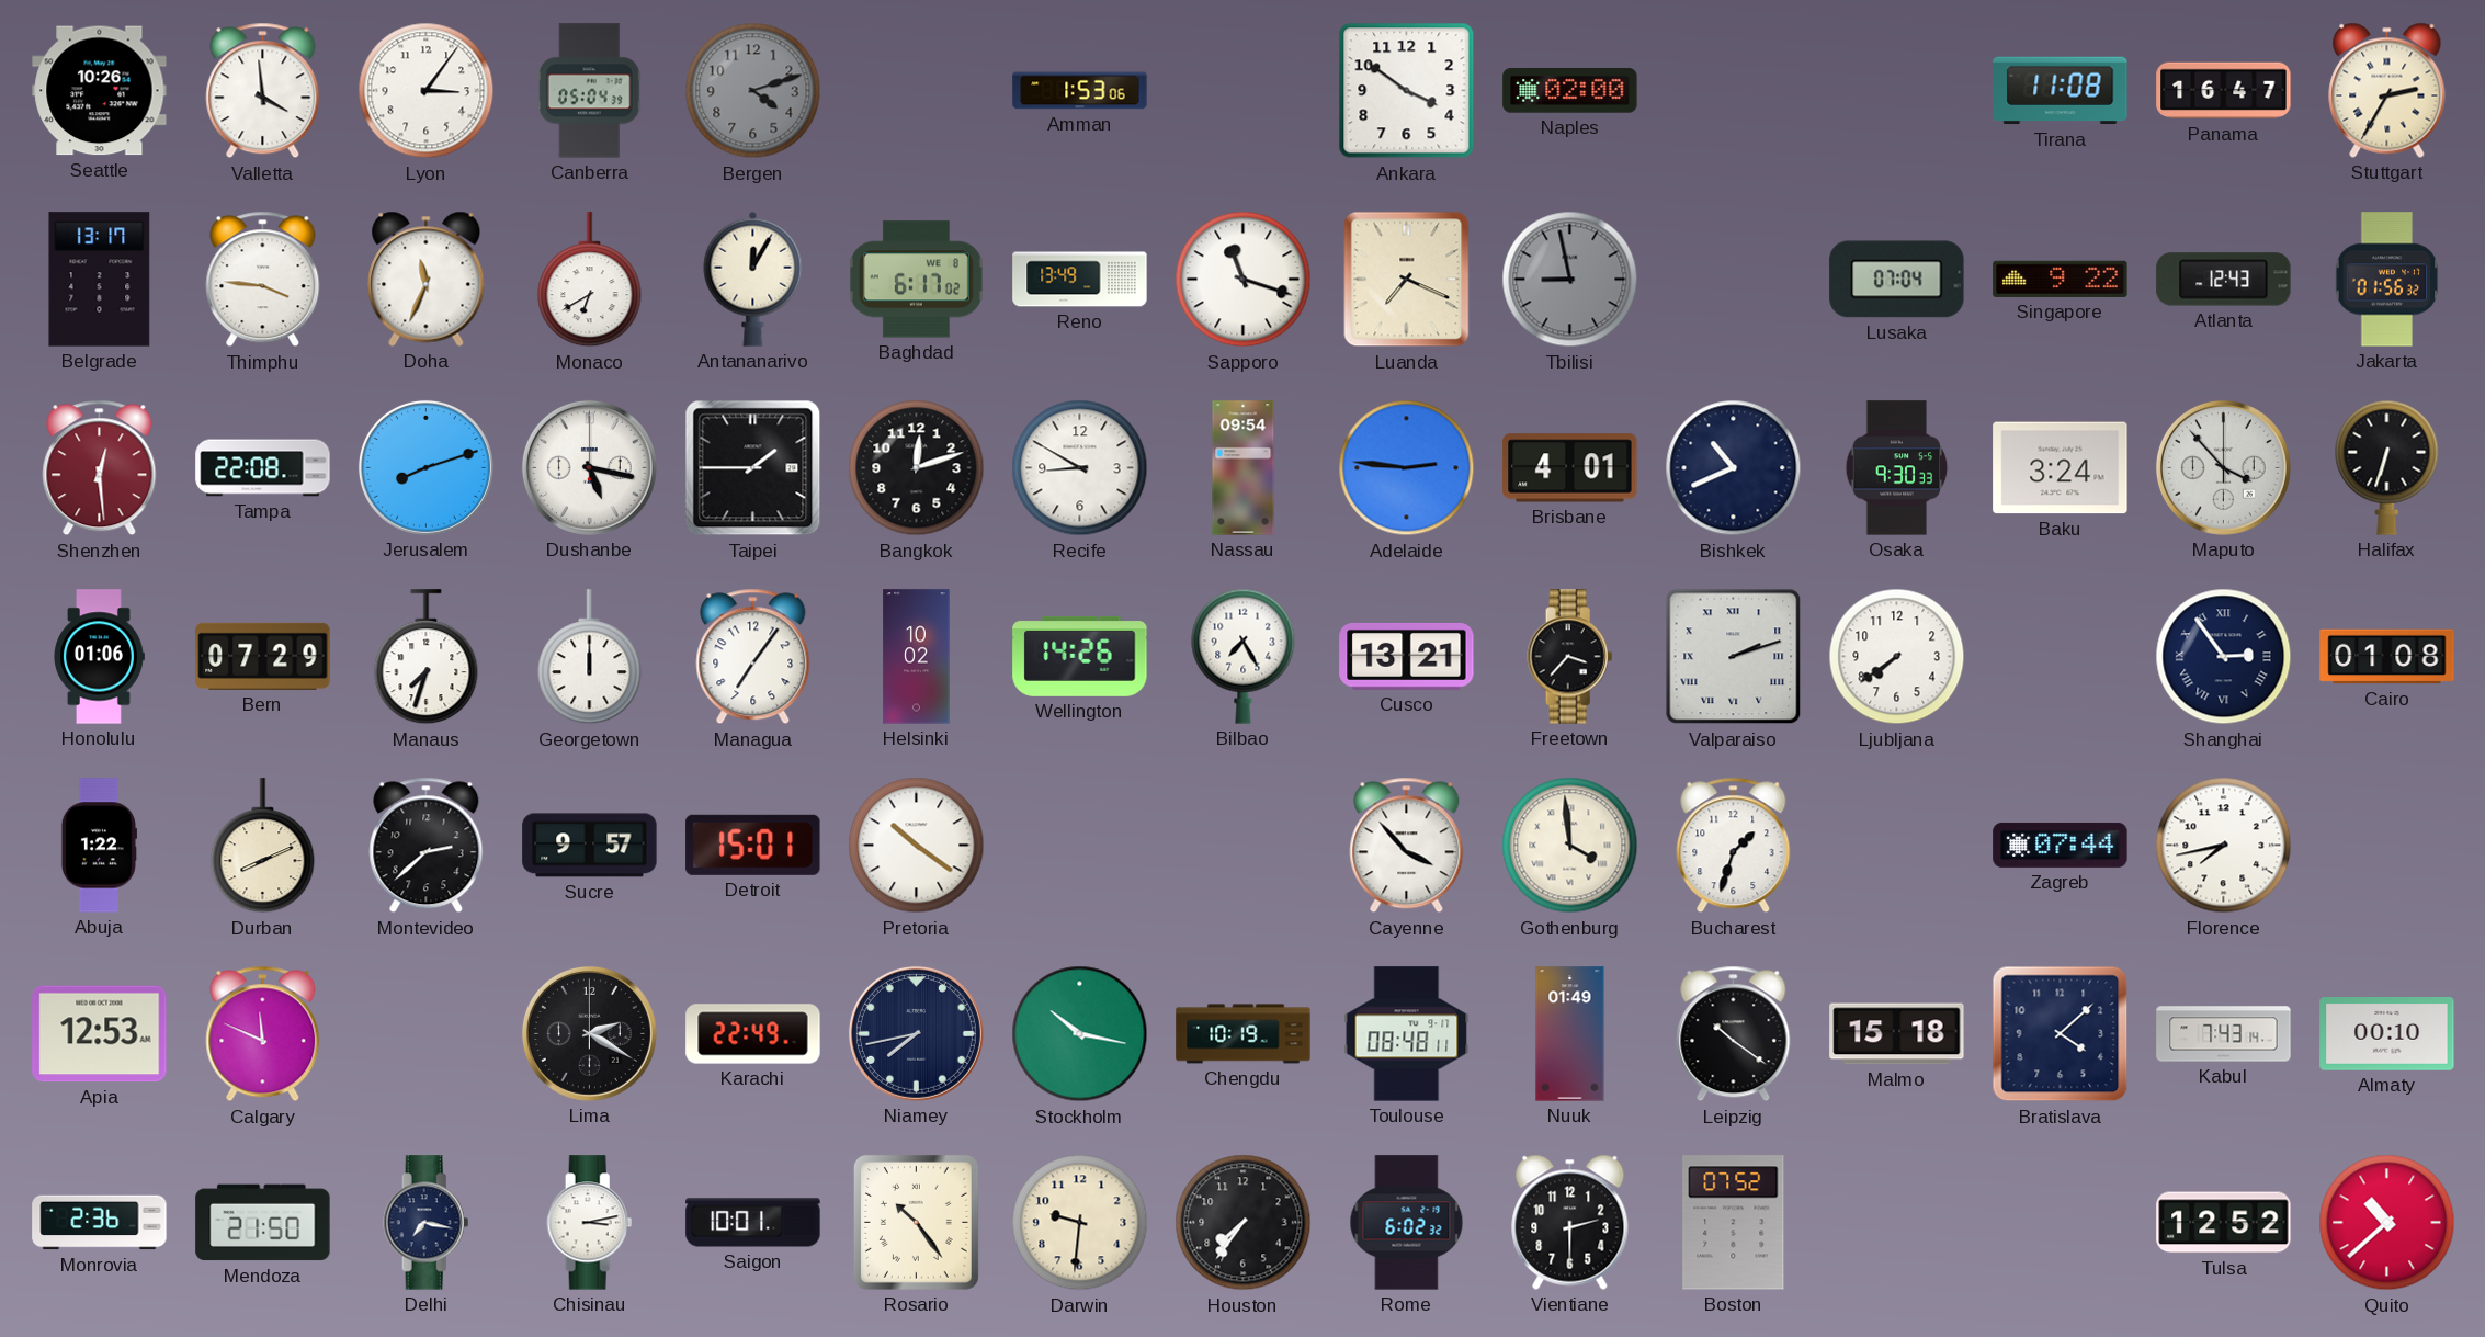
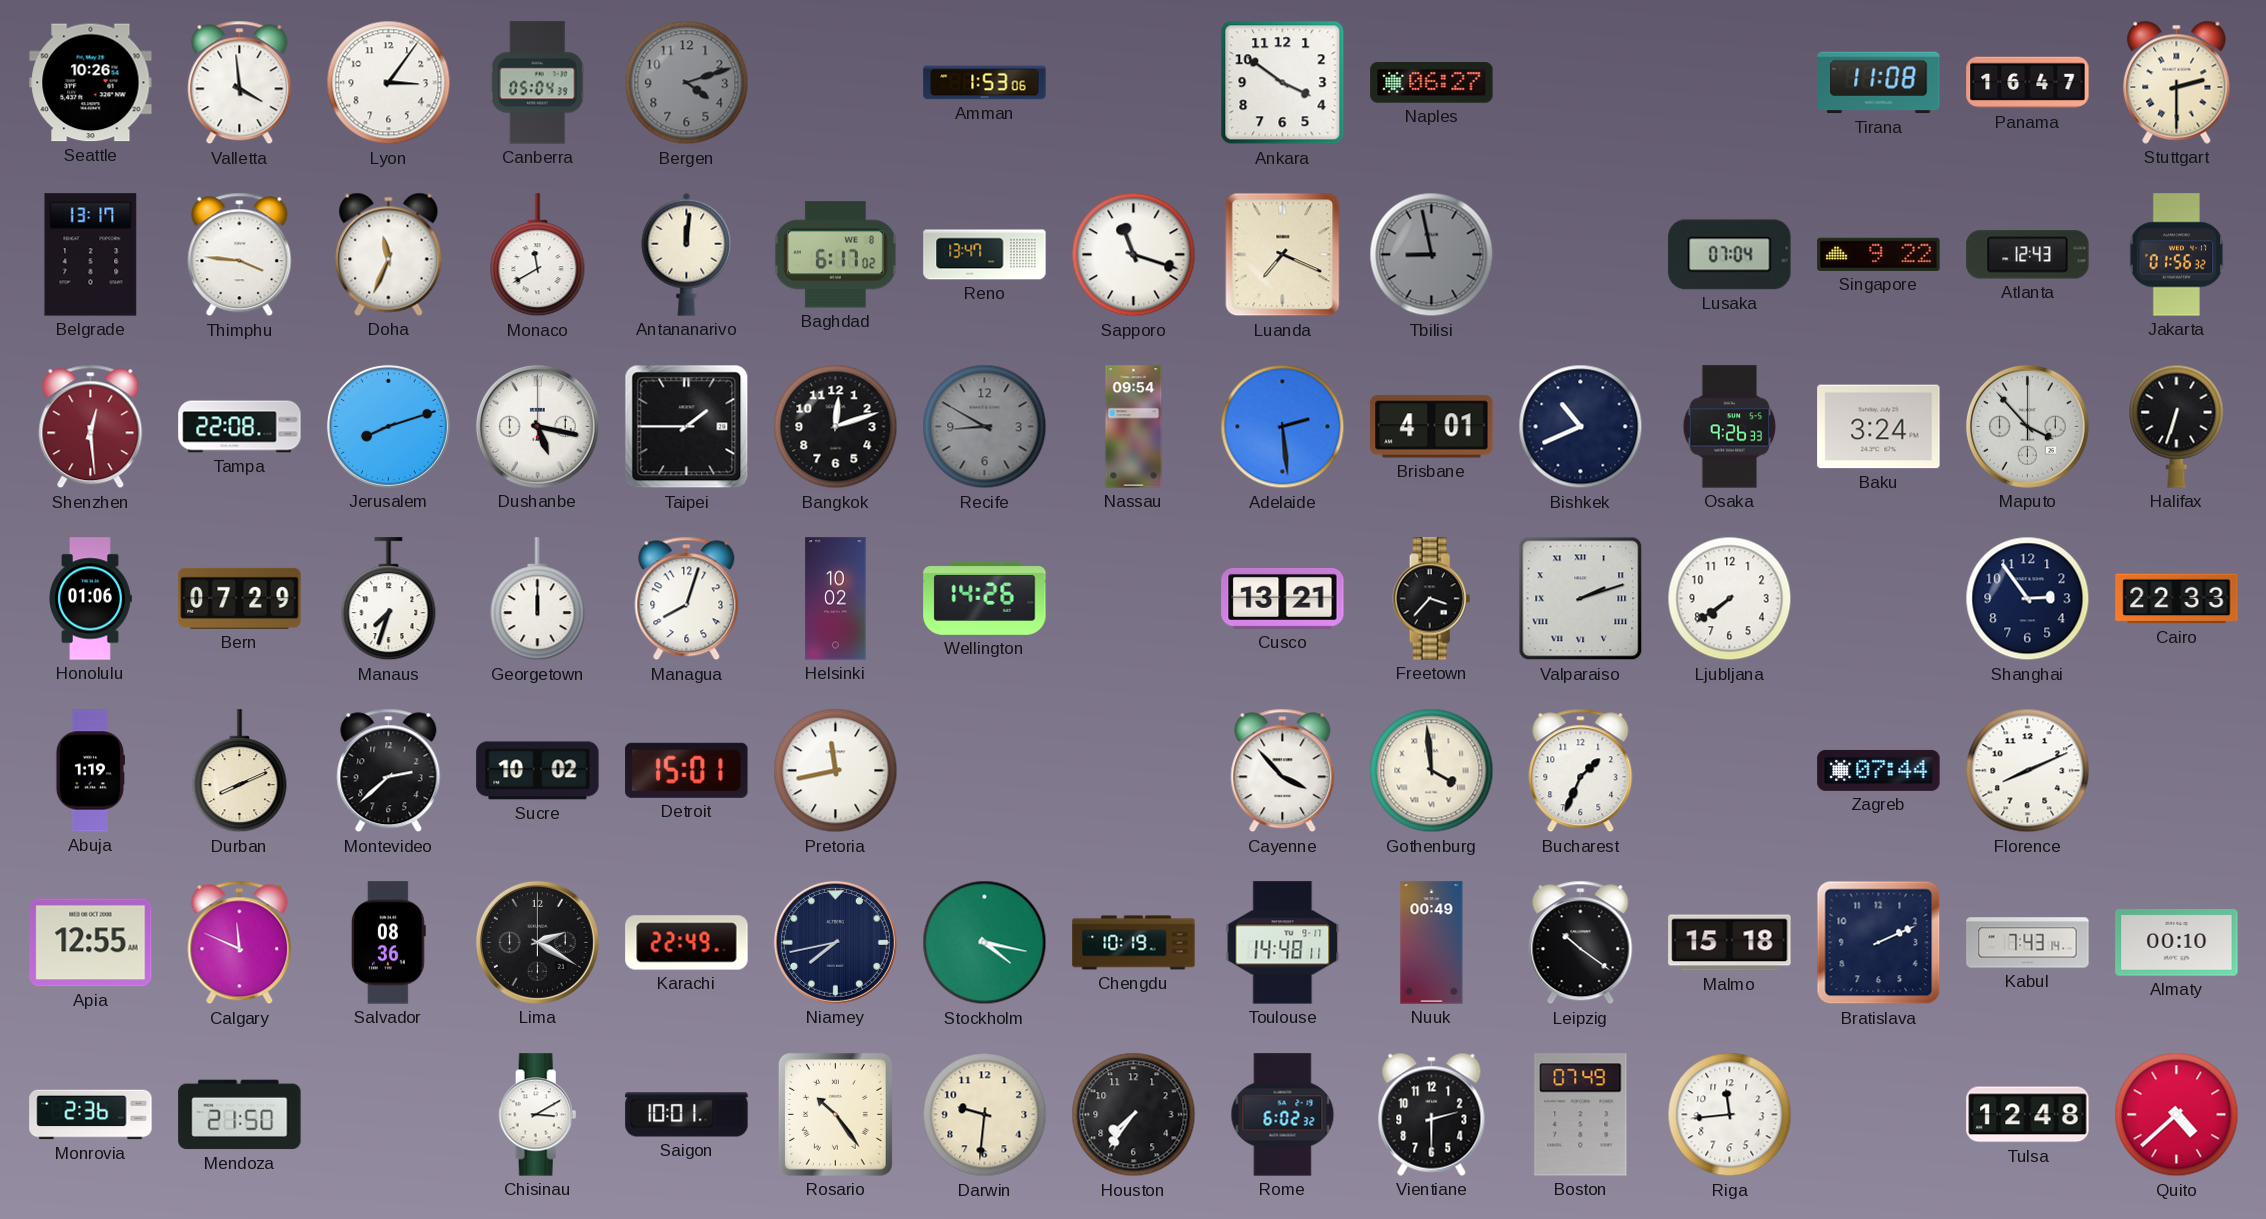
Naples: 02:00 -> 06:27
Stuttgart: 2:35 -> 2:30
Monaco: 6:40 -> 11:40
Antananarivo: 12:05 -> 12:01
Reno: 13:49 -> 13:47
Recife dial: white -> grey
Adelaide: 2:46 -> 2:29
Osaka: 9:30 -> 9:26
Managua: 7:06 -> 8:03
Bilbao: 7:25 -> none
Shanghai numerals: Roman -> Arabic
Cairo: 01:08 -> 22:33
Abuja: 1:22 -> 1:19
Sucre: 9:57 -> 10:02
Pretoria: 10:21 -> 11:43
Bucharest: 1:33 -> 1:34
Florence: 7:43 -> 8:11
Apia: 12:53 -> 12:55
Salvador: none -> 08:36
Stockholm: 10:17 -> 4:17
Toulouse: 08:48 -> 14:48
Nuuk: 01:49 -> 00:49
Bratislava: 4:08 -> 2:11
Delhi: 7:17 -> none
Chisinau: 3:13 -> 3:10
Boston: 07:52 -> 07:49
Riga: none -> 11:44
Tulsa: 12:52 -> 12:48
Quito: 10:38 -> 4:38
